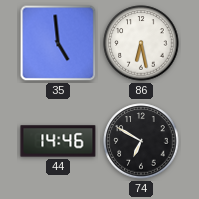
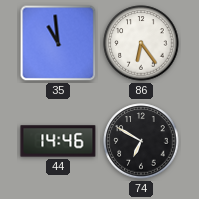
35: 4:59 -> 10:59
86: 6:28 -> 6:24
